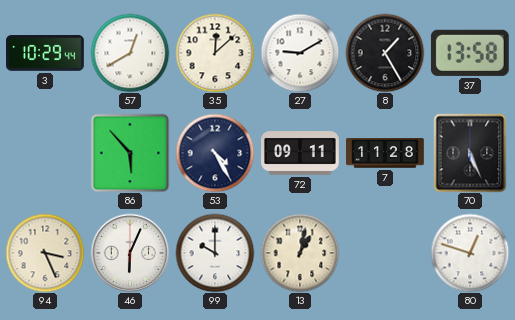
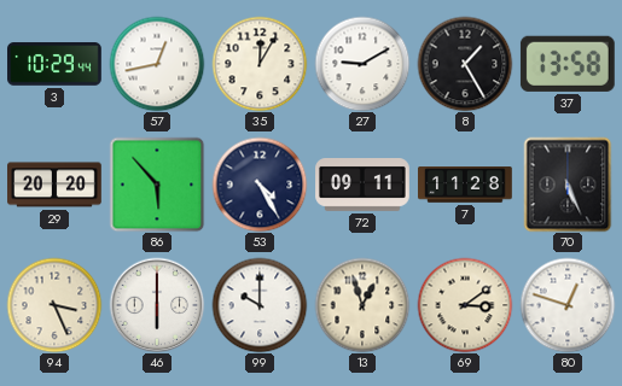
57: 12:40 -> 12:43
35: 12:08 -> 12:05
29: none -> 20:20
46: 6:04 -> 6:00
13: 1:02 -> 12:57
69: none -> 3:09
